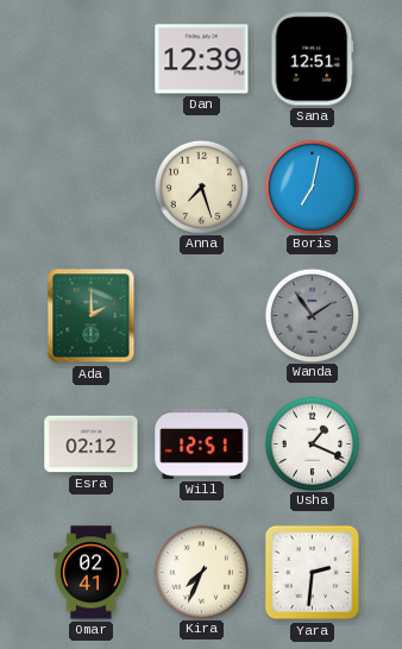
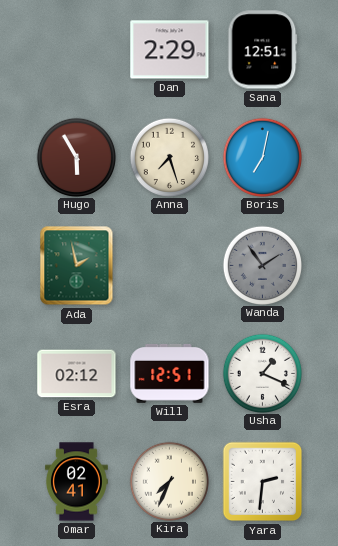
Dan: 12:39 -> 2:29
Hugo: none -> 5:55
Ada: 2:00 -> 1:58
